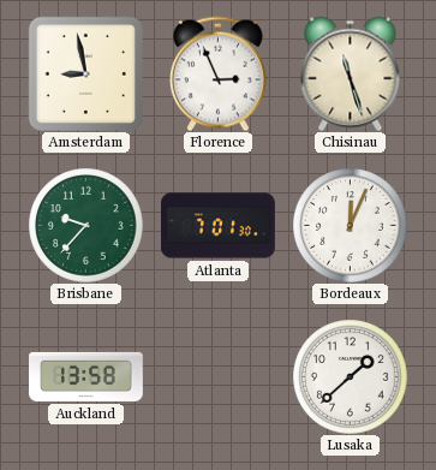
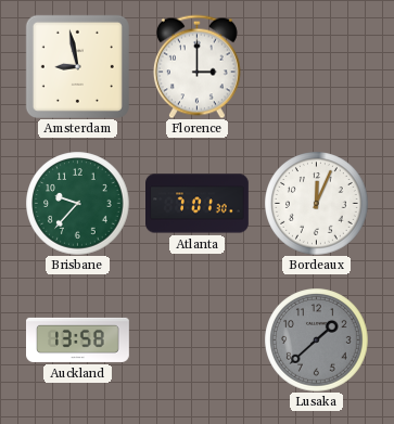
Florence: 2:56 -> 3:00
Chisinau: 11:27 -> none
Lusaka dial: white -> grey
